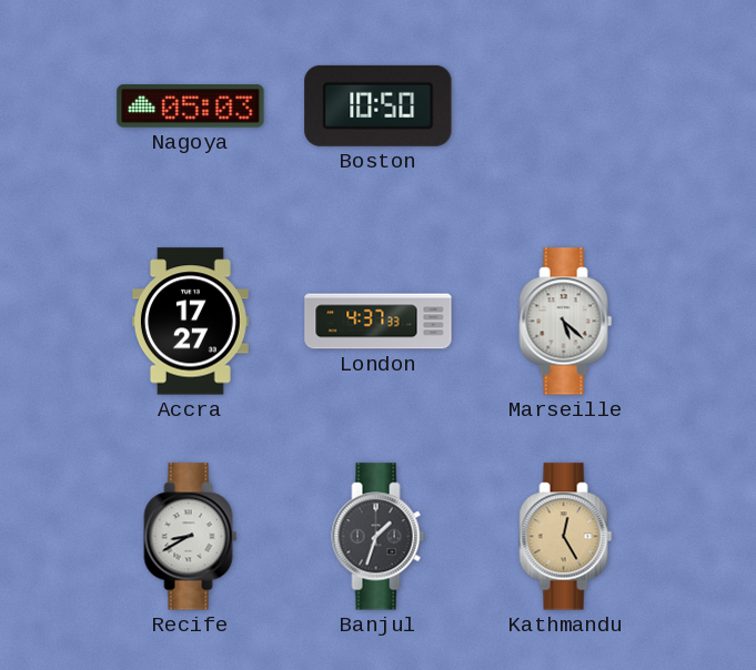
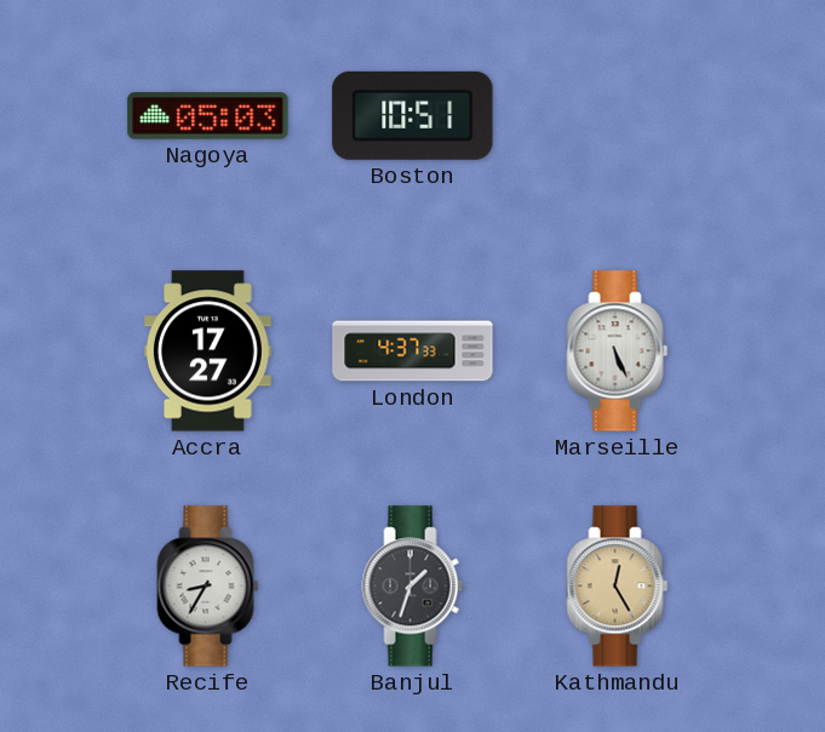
Boston: 10:50 -> 10:51
Marseille: 5:22 -> 5:26
Recife: 8:40 -> 8:35
